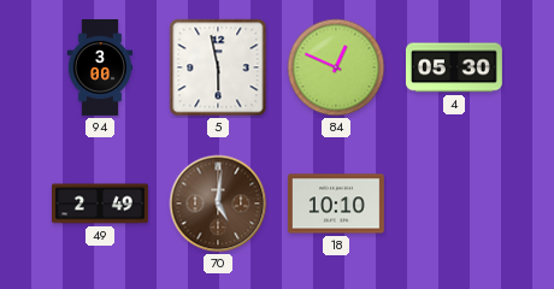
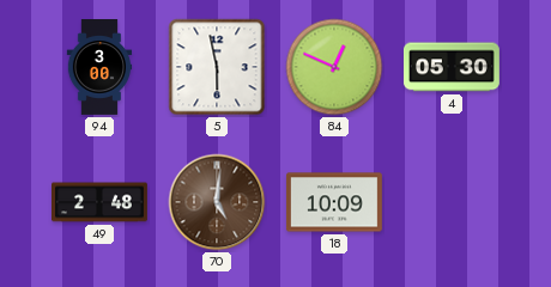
49: 2:49 -> 2:48
18: 10:10 -> 10:09
